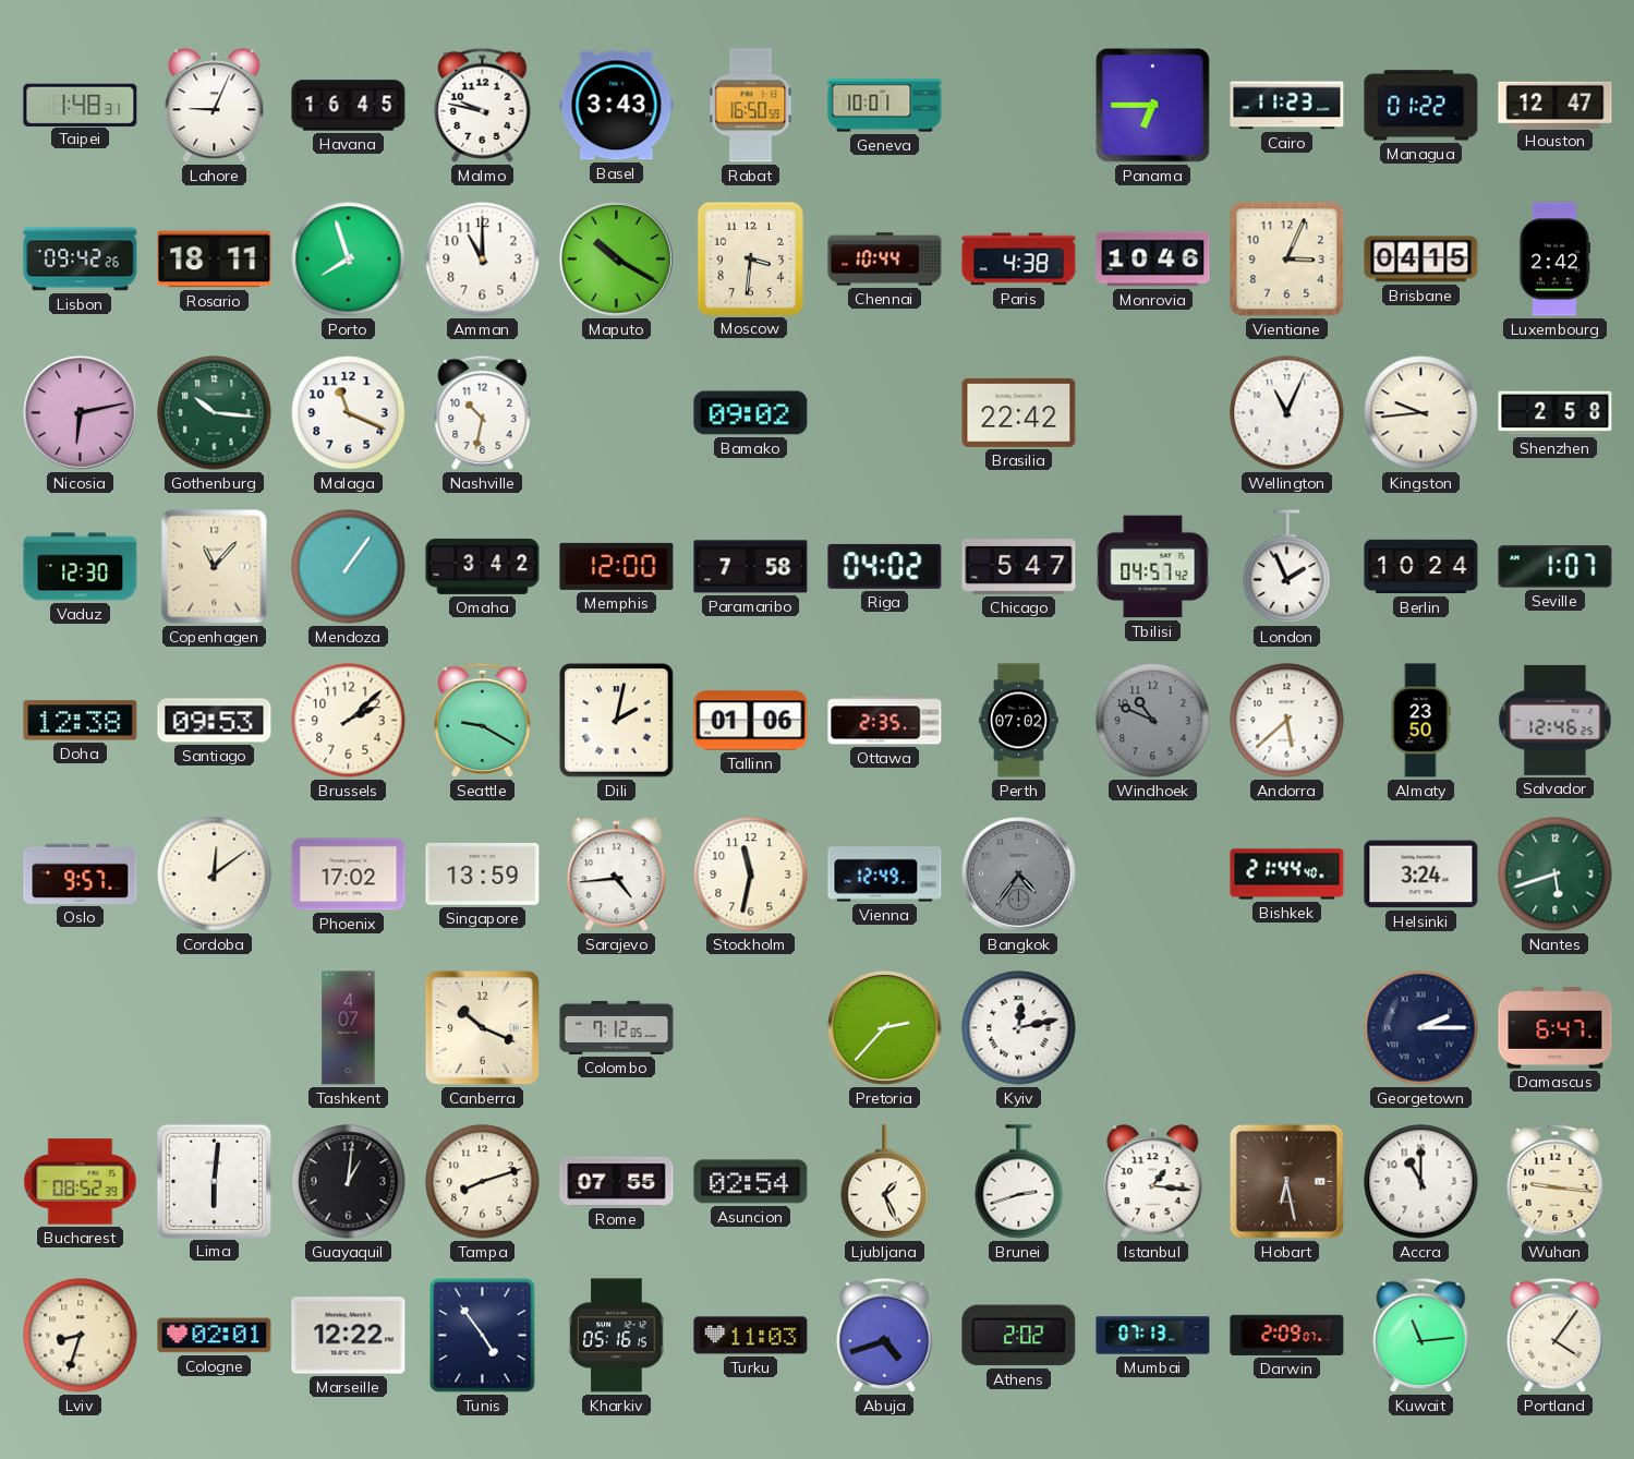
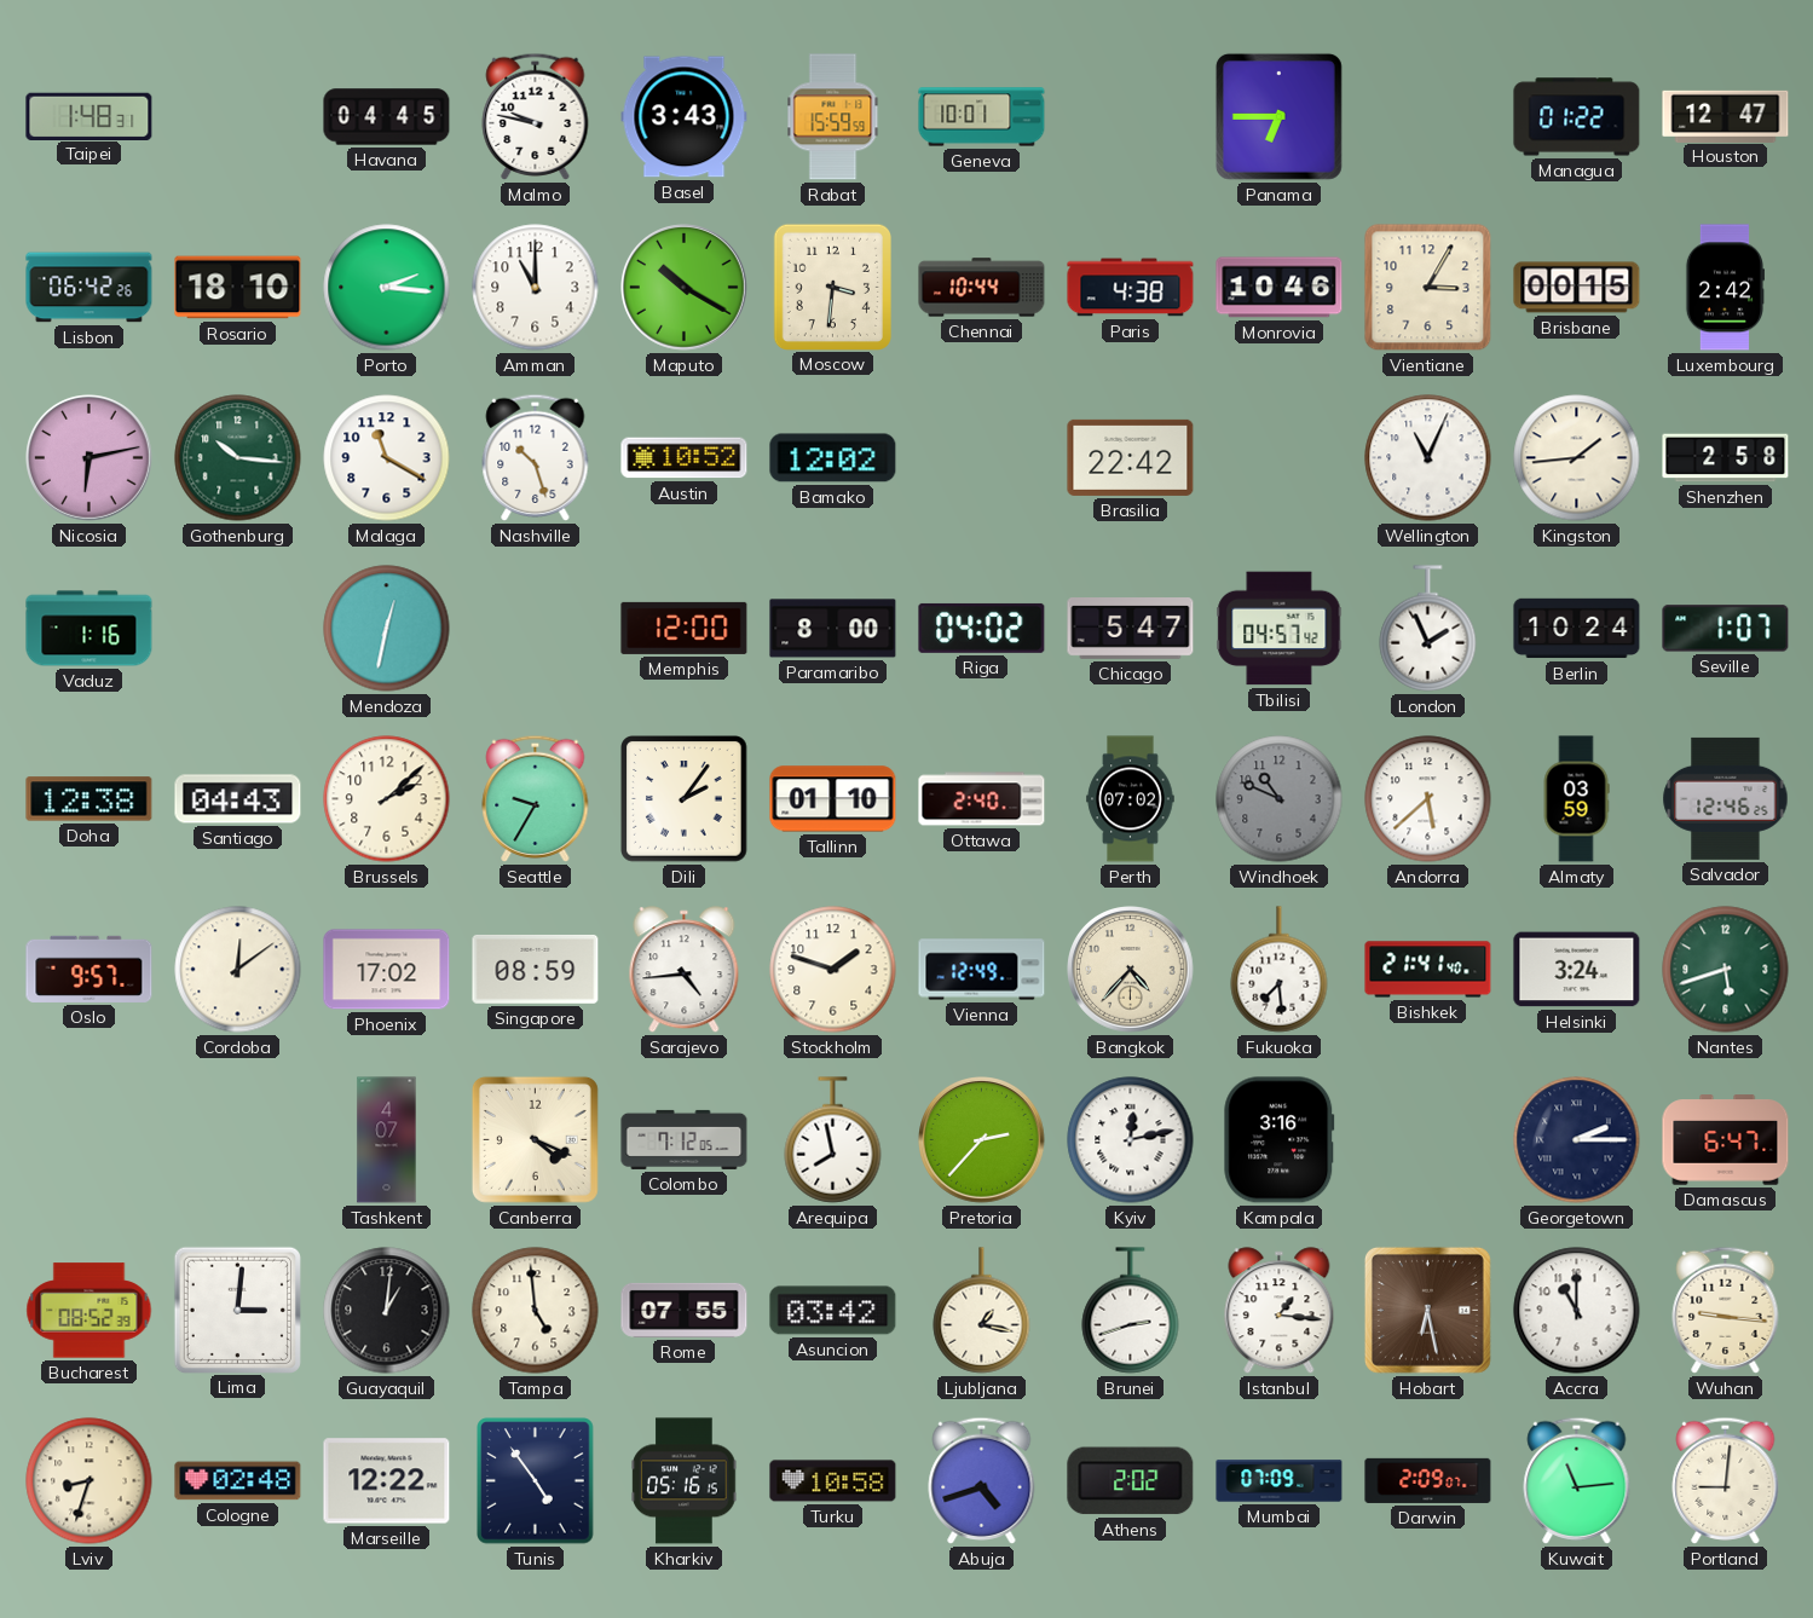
Lahore: 9:04 -> none
Havana: 16:45 -> 04:45
Rabat: 16:50 -> 15:59
Cairo: 11:23 -> none
Lisbon: 09:42 -> 06:42
Rosario: 18:11 -> 18:10
Porto: 7:57 -> 2:16
Vientiane: 3:04 -> 3:05
Brisbane: 04:15 -> 00:15
Malaga: 11:19 -> 11:20
Nashville: 10:32 -> 10:27
Austin: none -> 10:52
Bamako: 09:02 -> 12:02
Kingston: 9:44 -> 1:44
Vaduz: 12:30 -> 1:16
Copenhagen: 11:07 -> none
Mendoza: 1:06 -> 12:32
Omaha: 3:42 -> none
Paramaribo: 7:58 -> 8:00
Santiago: 09:53 -> 04:43
Seattle: 9:20 -> 9:35
Dili: 2:02 -> 2:06
Tallinn: 01:06 -> 01:10
Ottawa: 2:35 -> 2:40
Almaty: 23:50 -> 03:59
Singapore: 13:59 -> 08:59
Stockholm: 11:32 -> 1:48
Bangkok: 4:36 -> 4:37
Bangkok dial: grey -> cream
Fukuoka: none -> 7:29
Bishkek: 21:44 -> 21:41
Canberra: 10:19 -> 4:19
Arequipa: none -> 7:58
Kampala: none -> 3:16
Lima: 6:01 -> 3:01
Tampa: 8:12 -> 4:59
Asuncion: 02:54 -> 03:42
Ljubljana: 1:26 -> 1:17
Cologne: 02:01 -> 02:48
Turku: 11:03 -> 10:58
Mumbai: 07:13 -> 07:09
Portland: 4:06 -> 9:01
